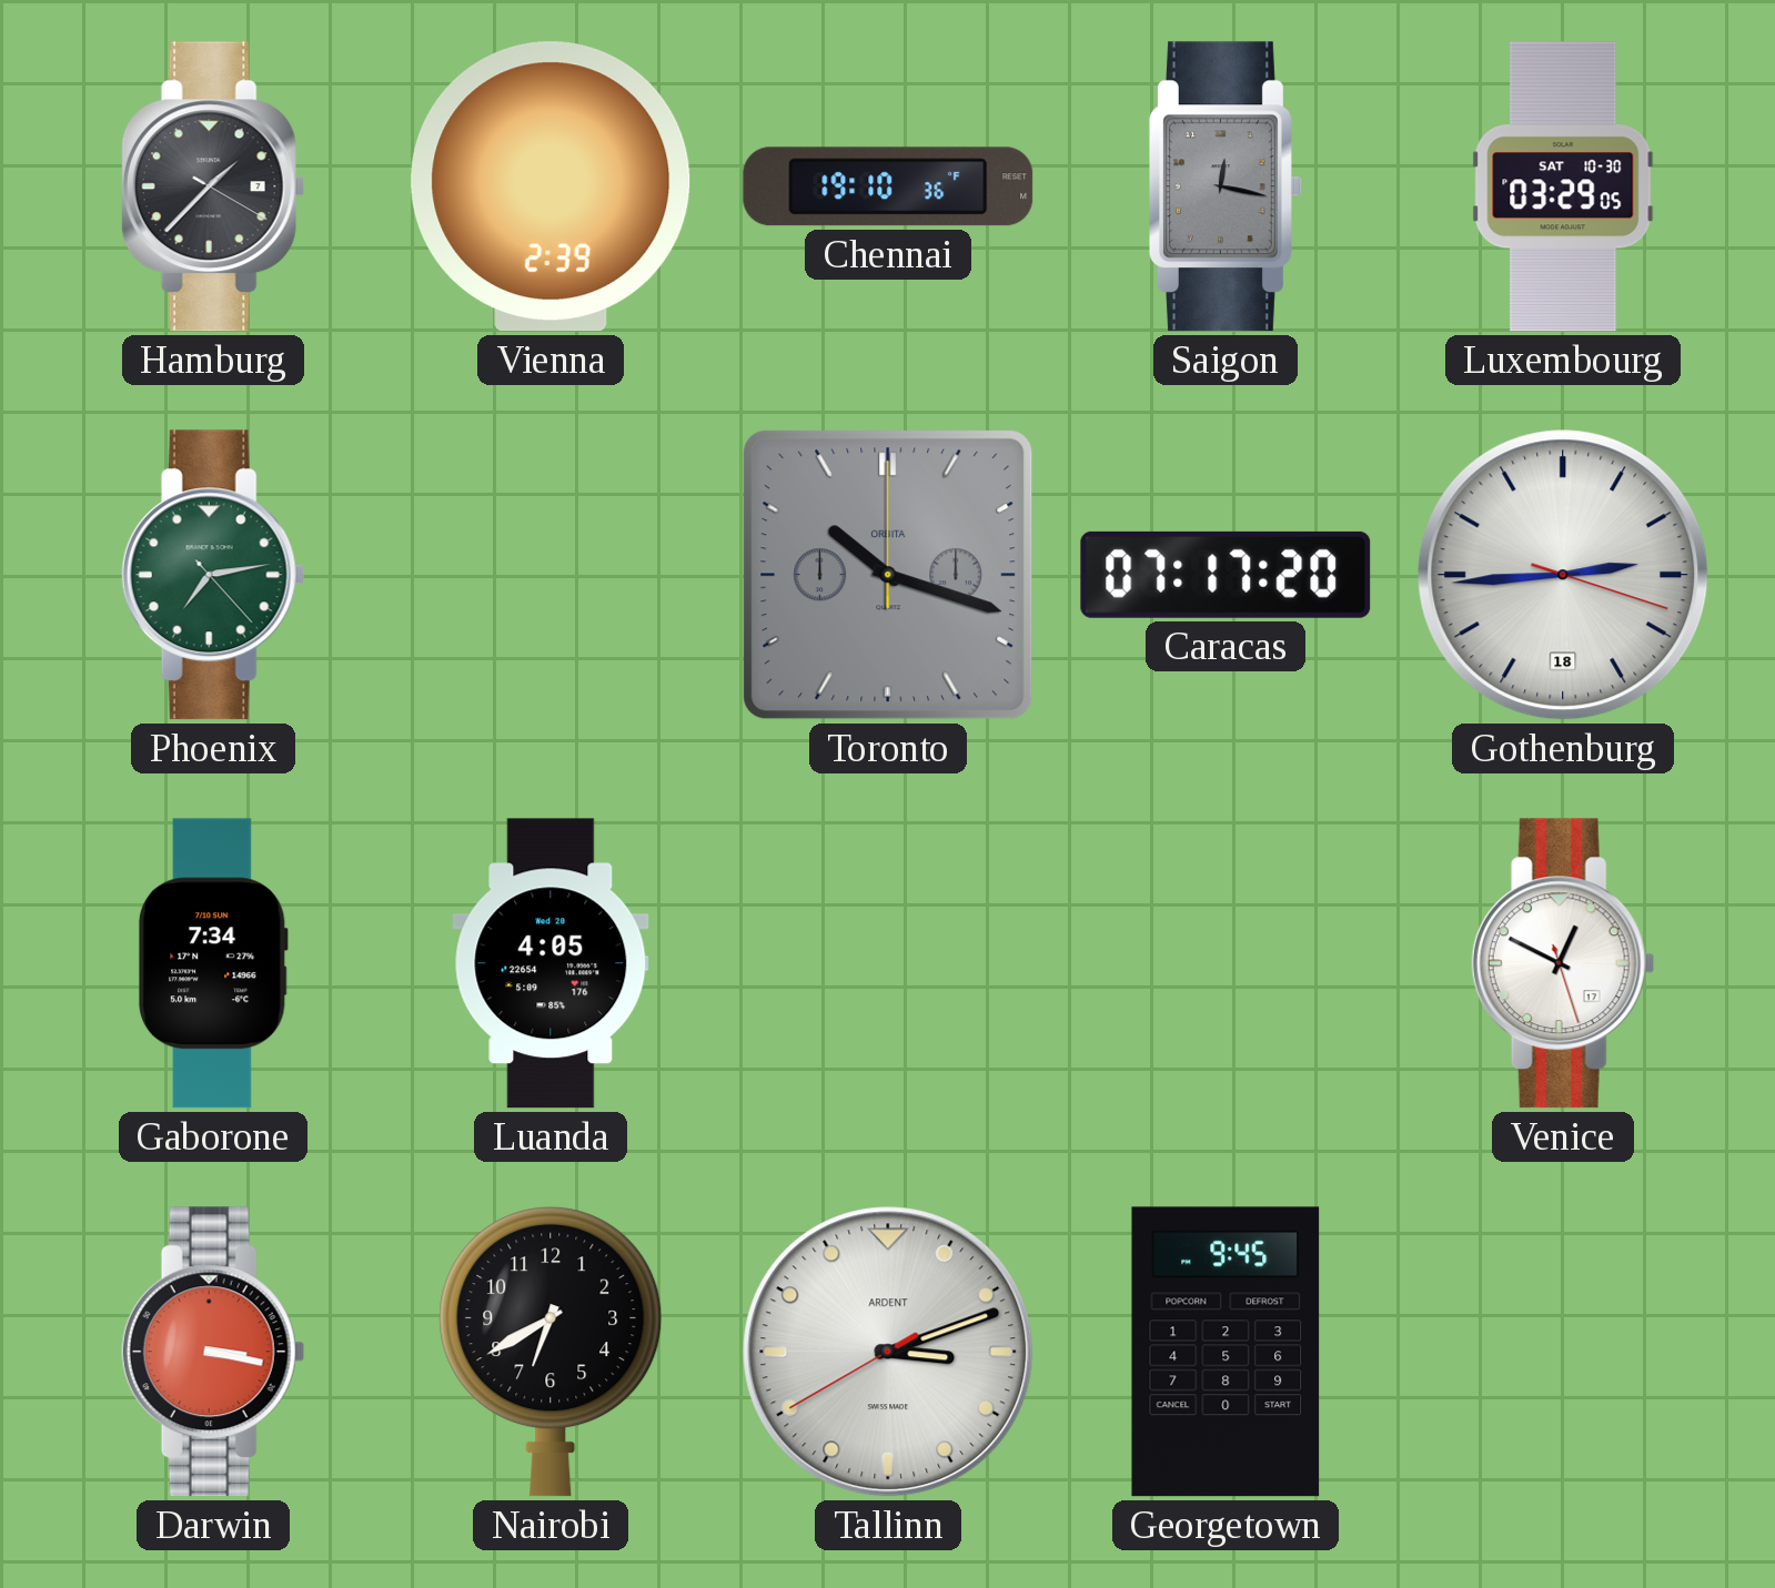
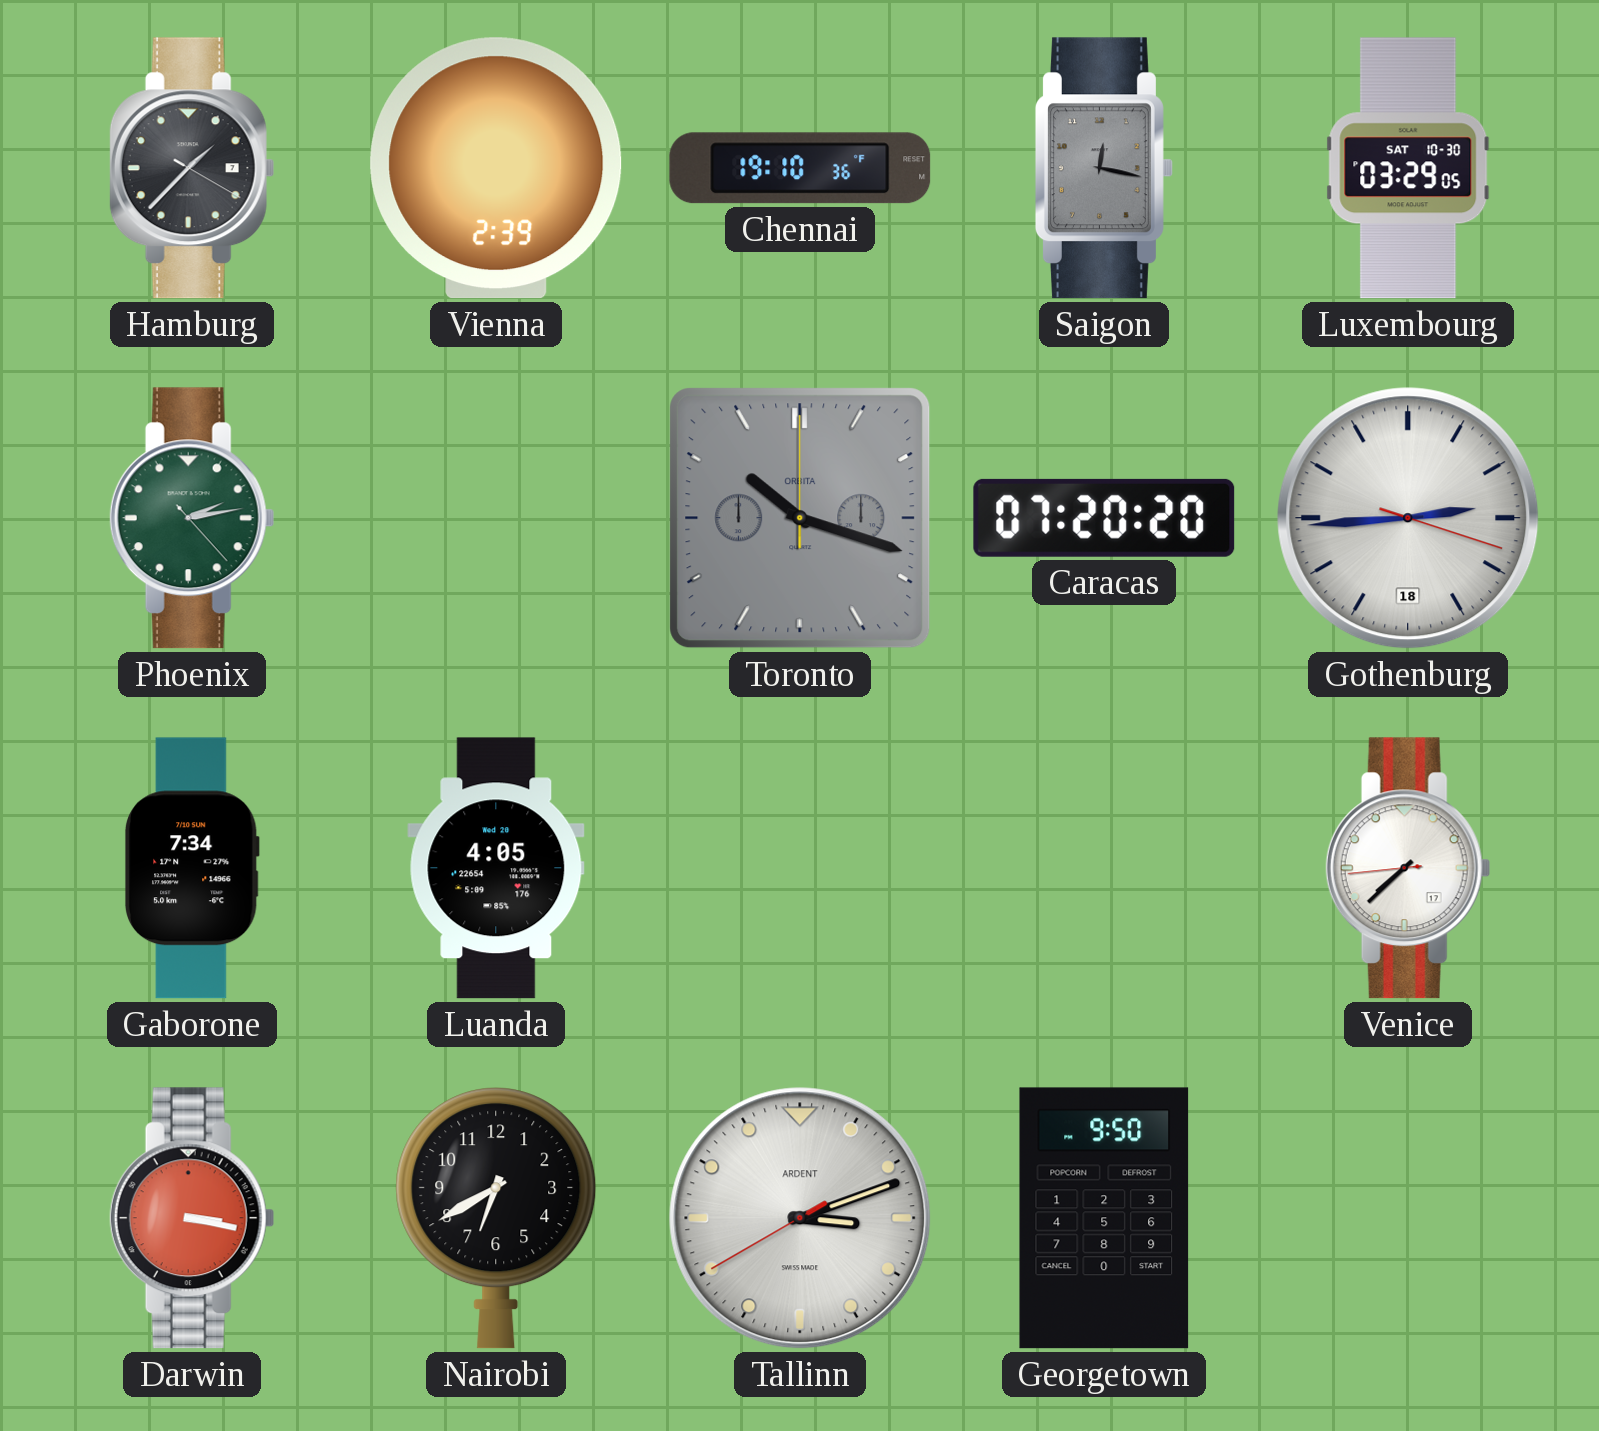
Phoenix: 7:13 -> 2:13
Caracas: 07:17 -> 07:20
Venice: 12:49 -> 7:37
Georgetown: 9:45 -> 9:50
